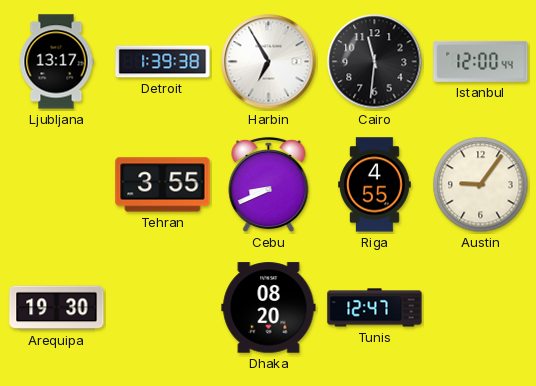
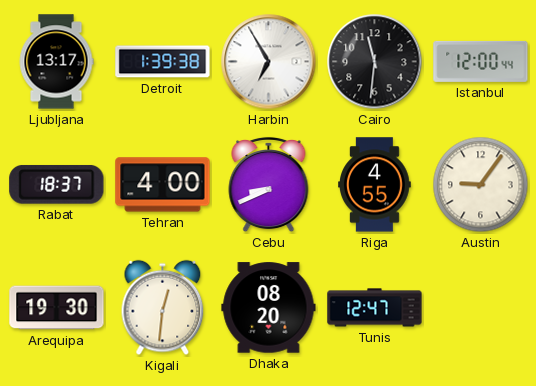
Rabat: none -> 18:37
Tehran: 3:55 -> 4:00
Kigali: none -> 12:31
